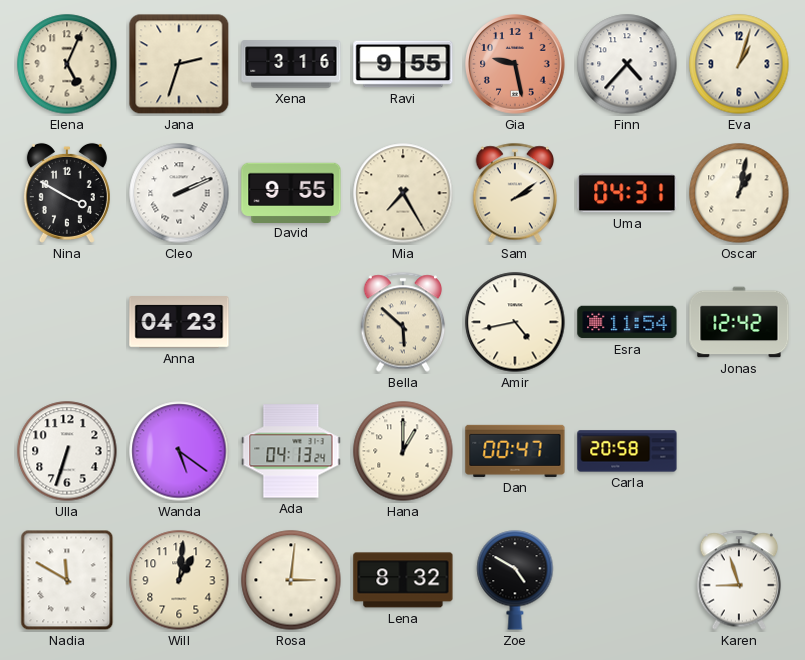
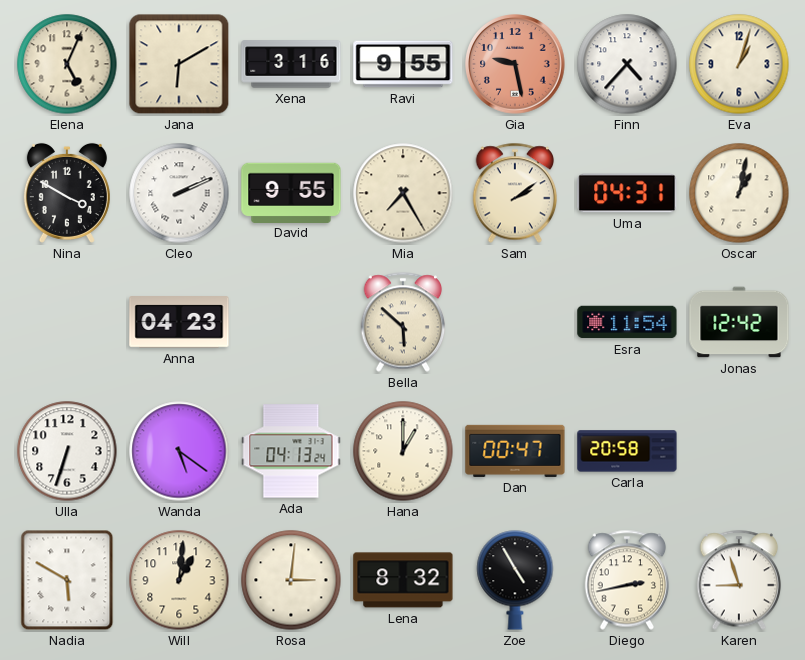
Jana: 2:33 -> 6:10
Amir: 4:43 -> none
Nadia: 11:50 -> 5:50
Zoe: 4:50 -> 4:55
Diego: none -> 2:43
